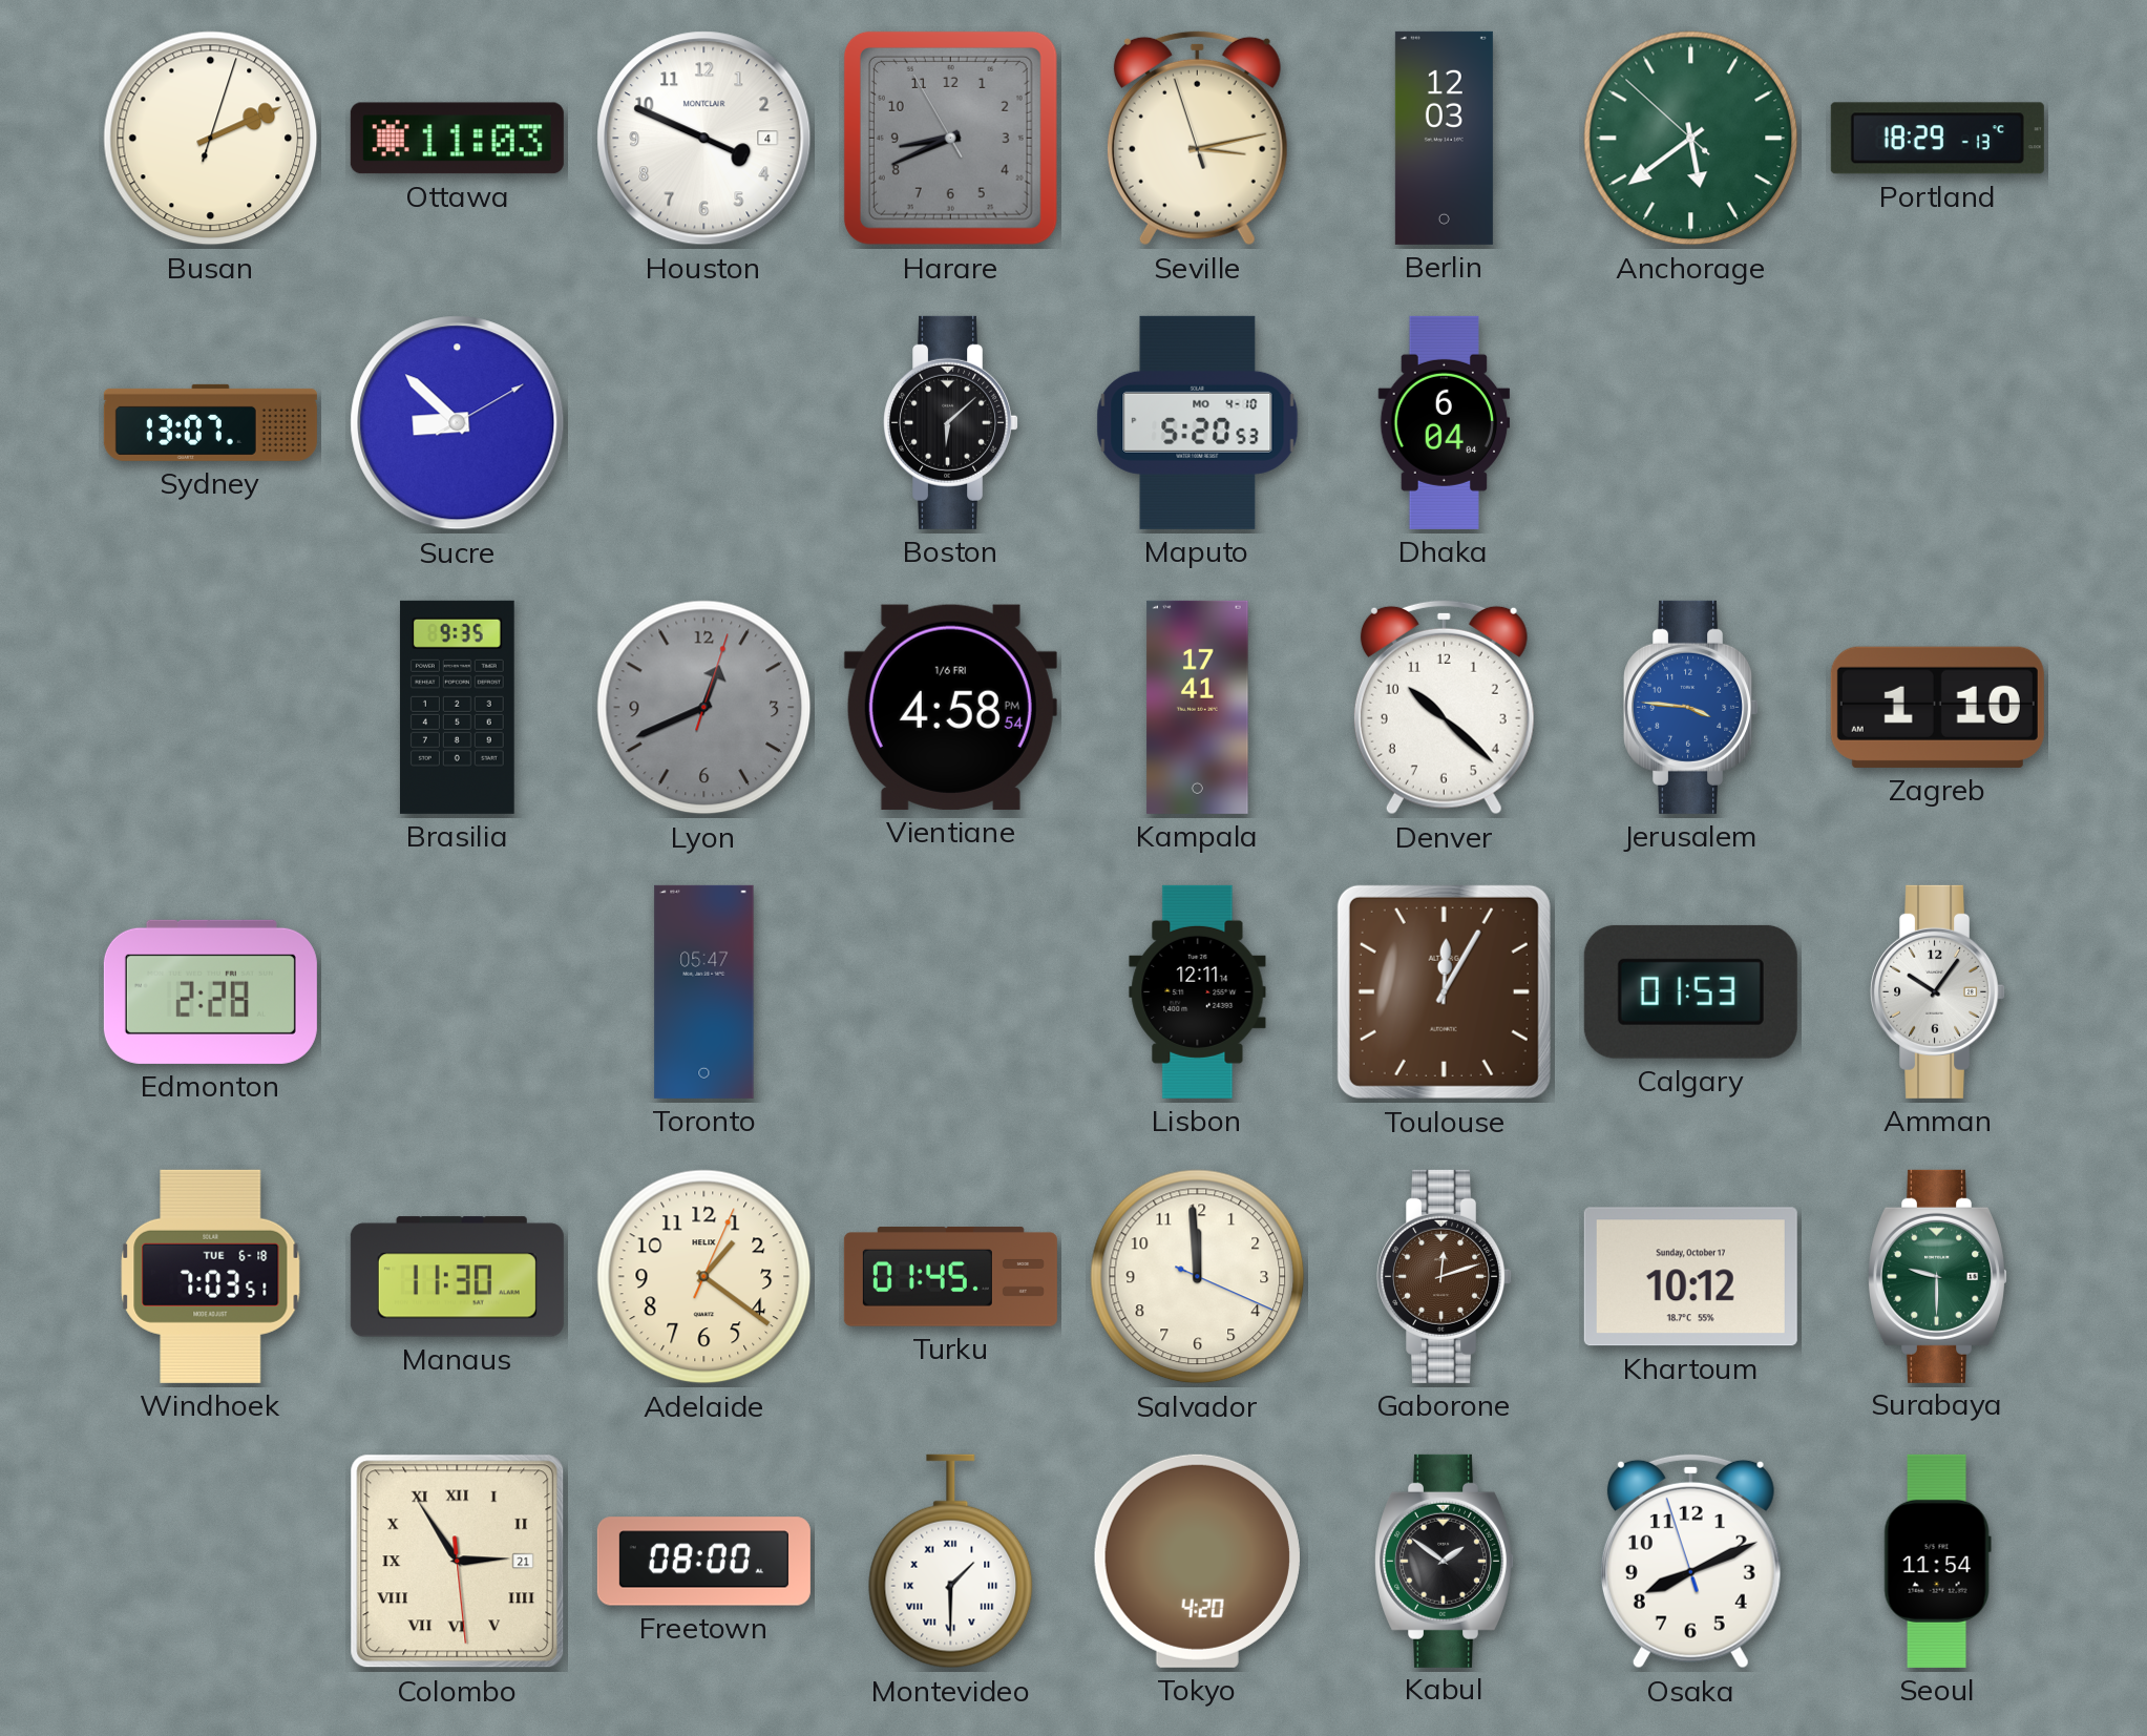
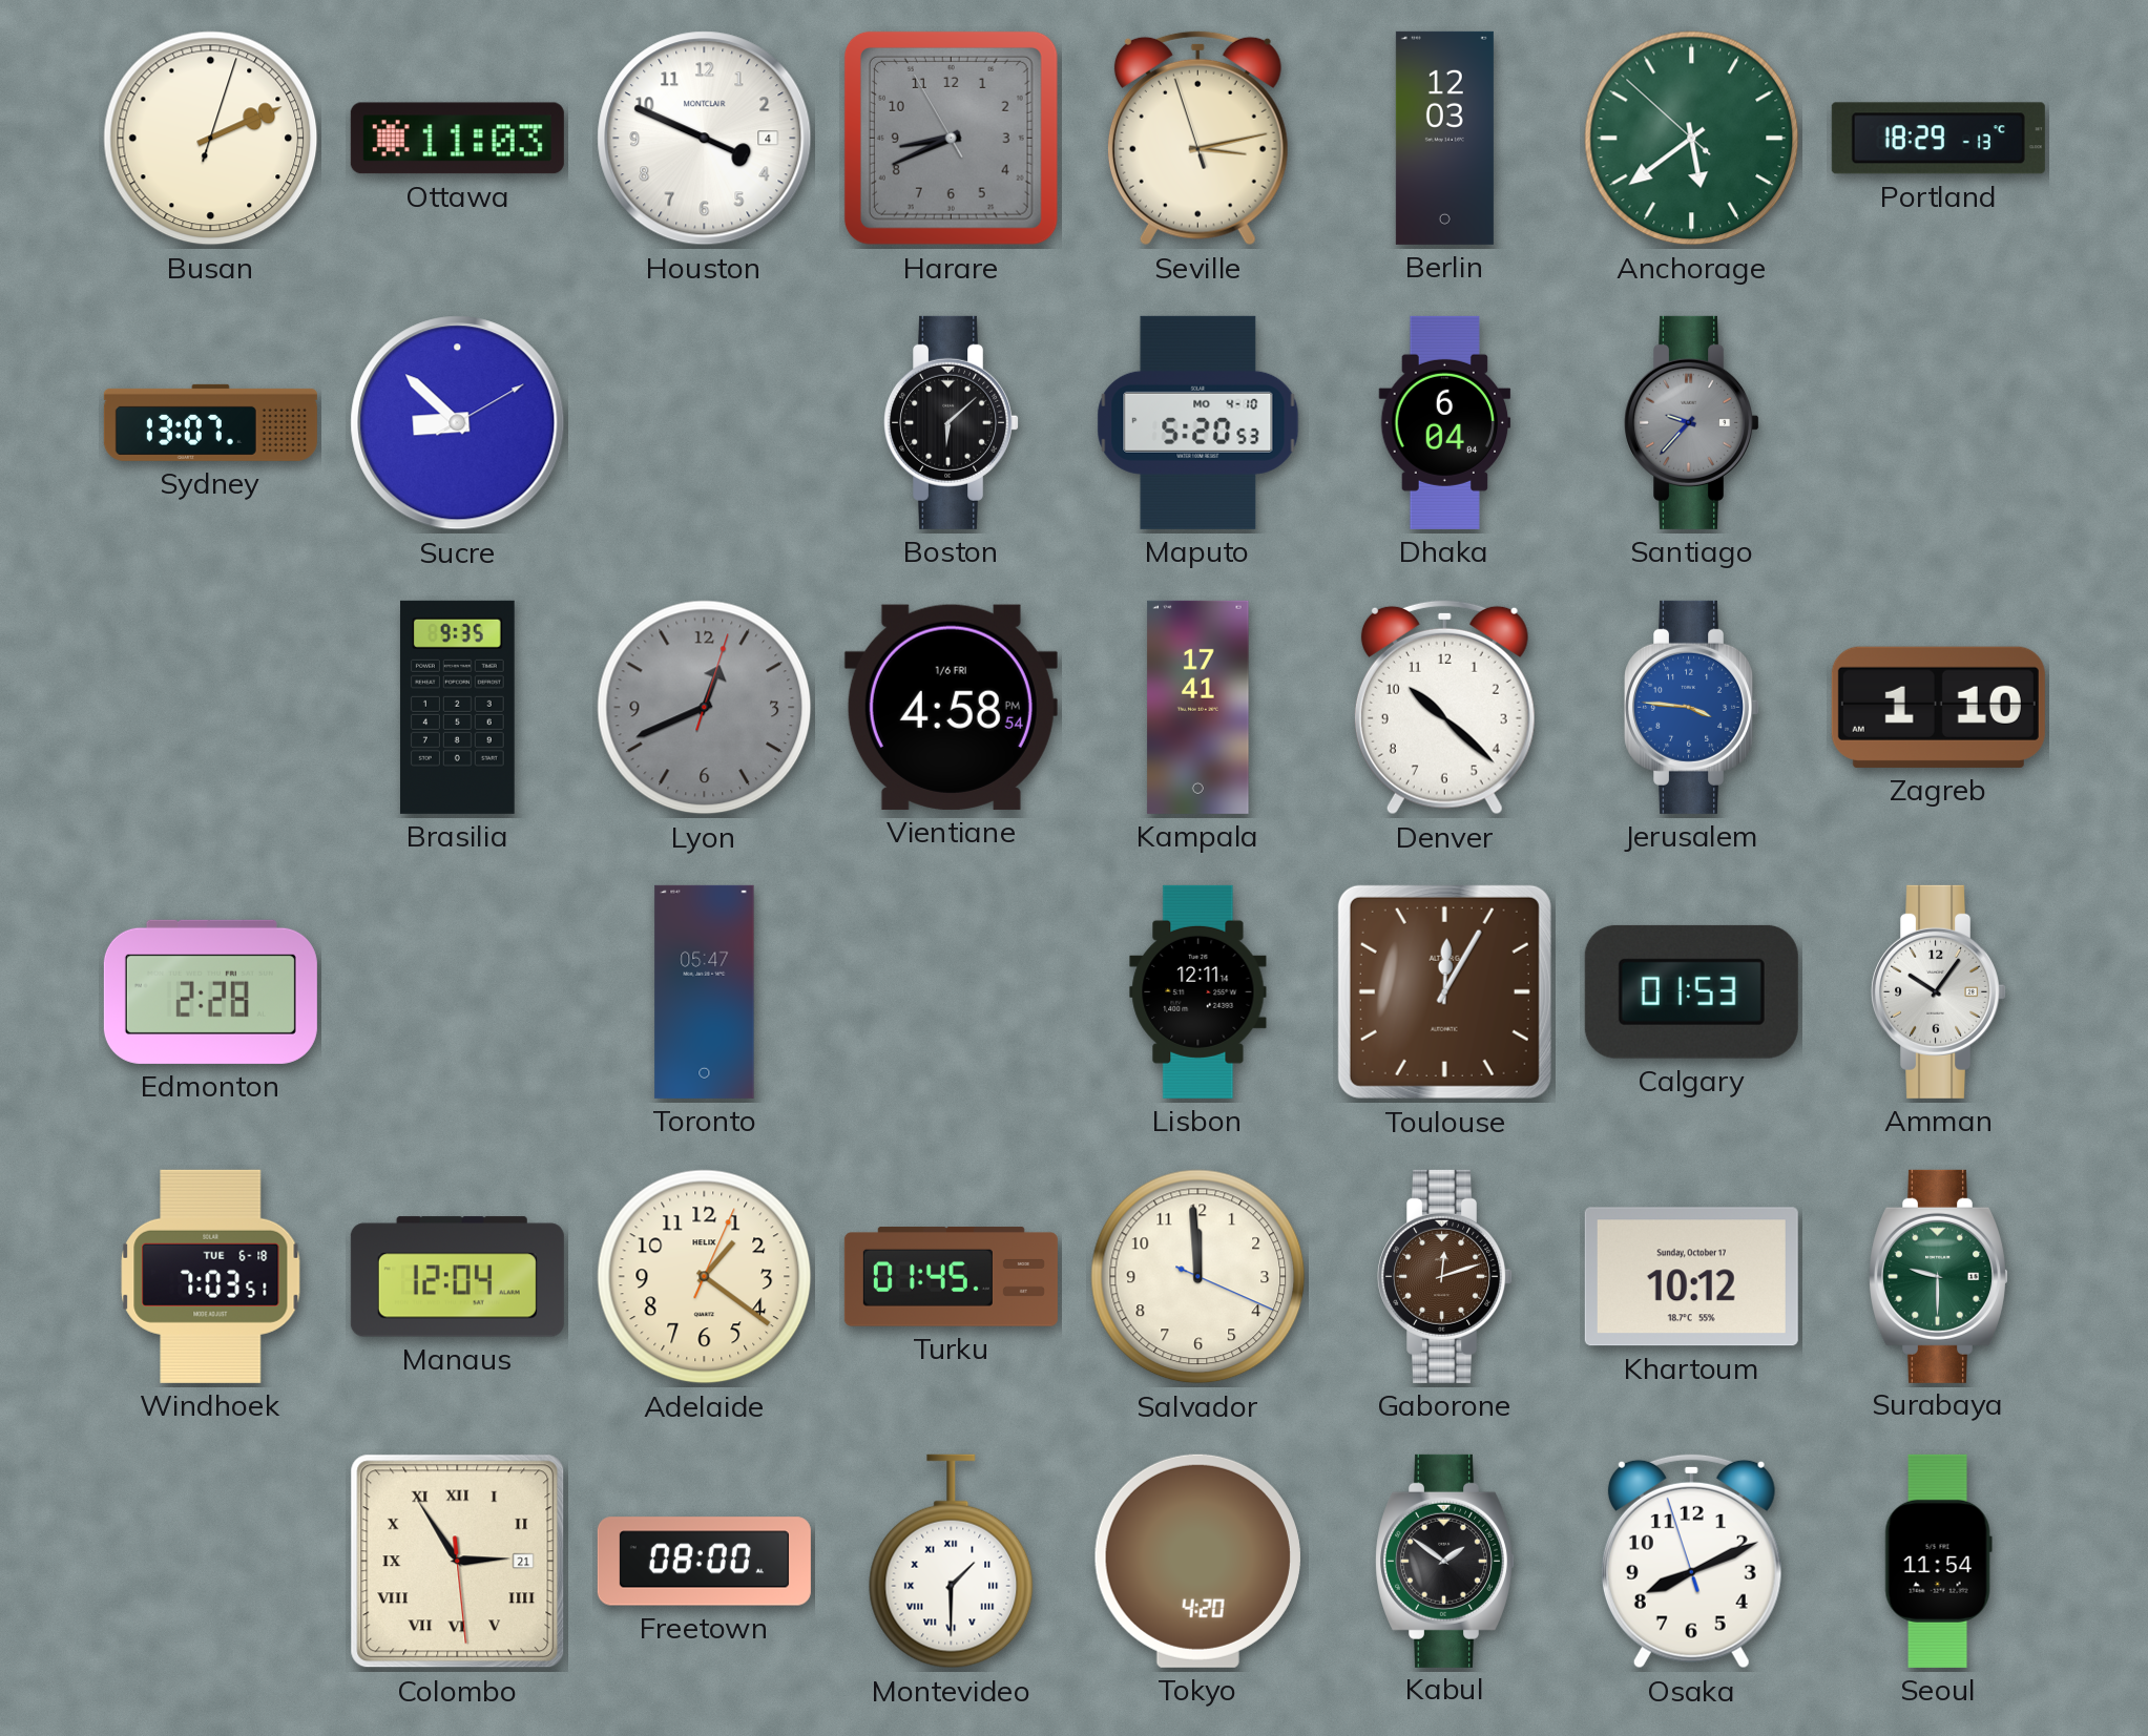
Santiago: none -> 9:37
Manaus: 11:30 -> 12:04
